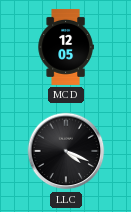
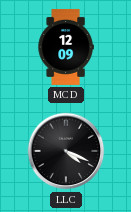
MCD: 12:05 -> 12:09
